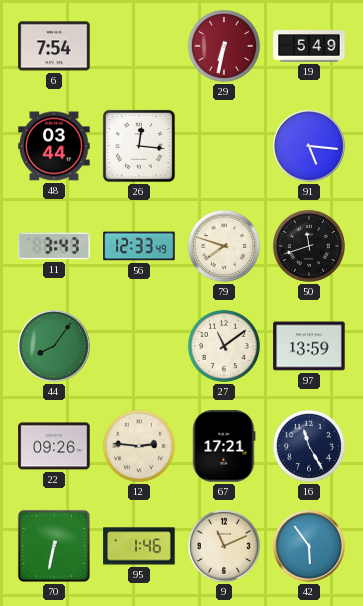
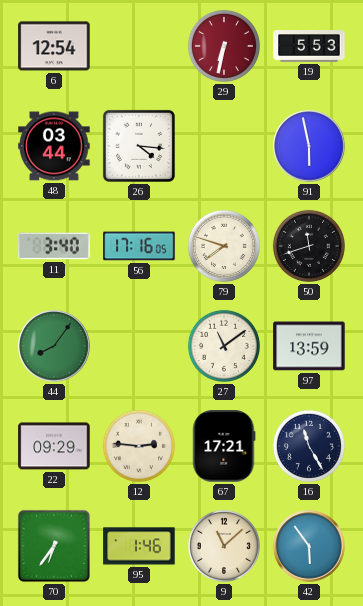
6: 7:54 -> 12:54
19: 5:49 -> 5:53
26: 12:16 -> 4:16
91: 5:16 -> 5:58
11: 3:43 -> 3:40
56: 12:33 -> 17:16
22: 09:26 -> 09:29
70: 6:32 -> 6:36
9: 11:11 -> 11:08
